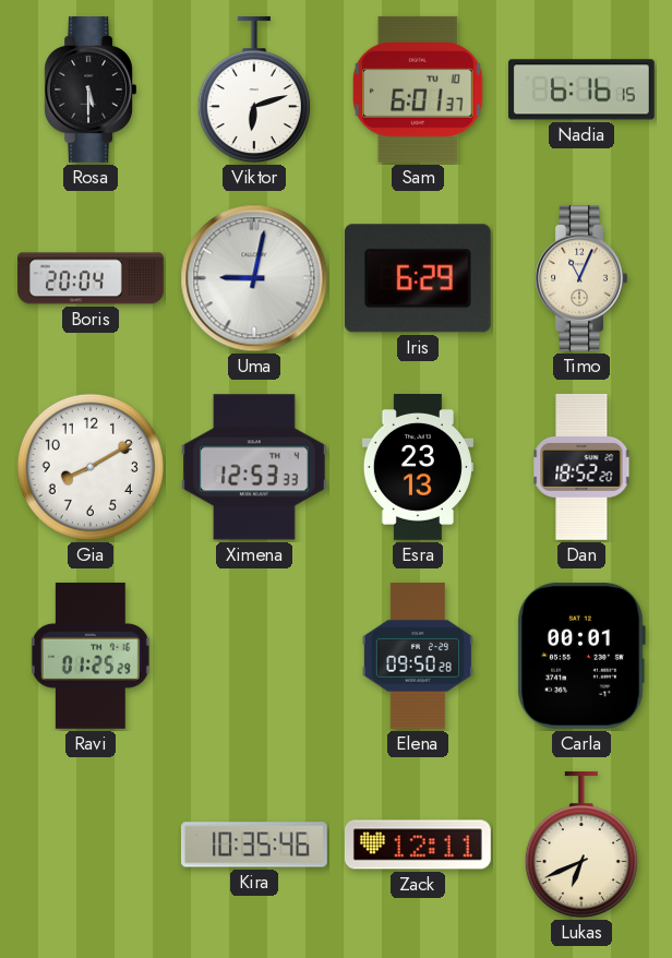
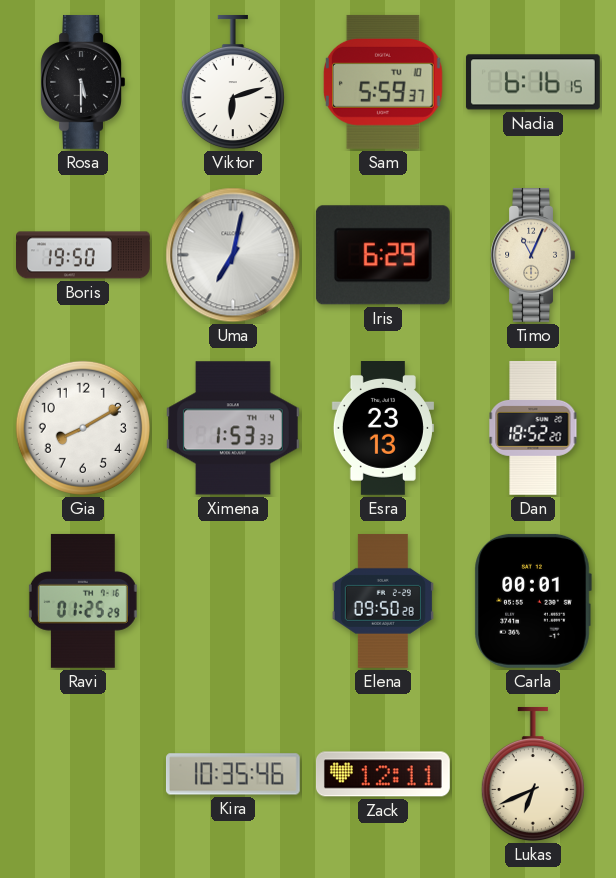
Sam: 6:01 -> 5:59
Boris: 20:04 -> 19:50
Uma: 9:02 -> 7:02
Ximena: 12:53 -> 1:53
